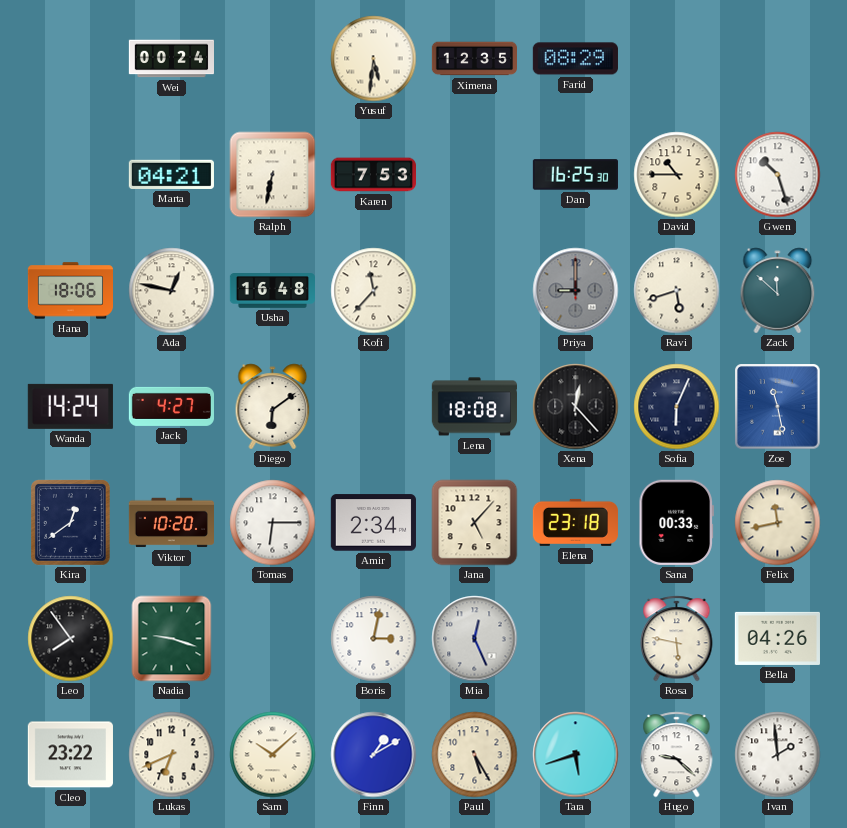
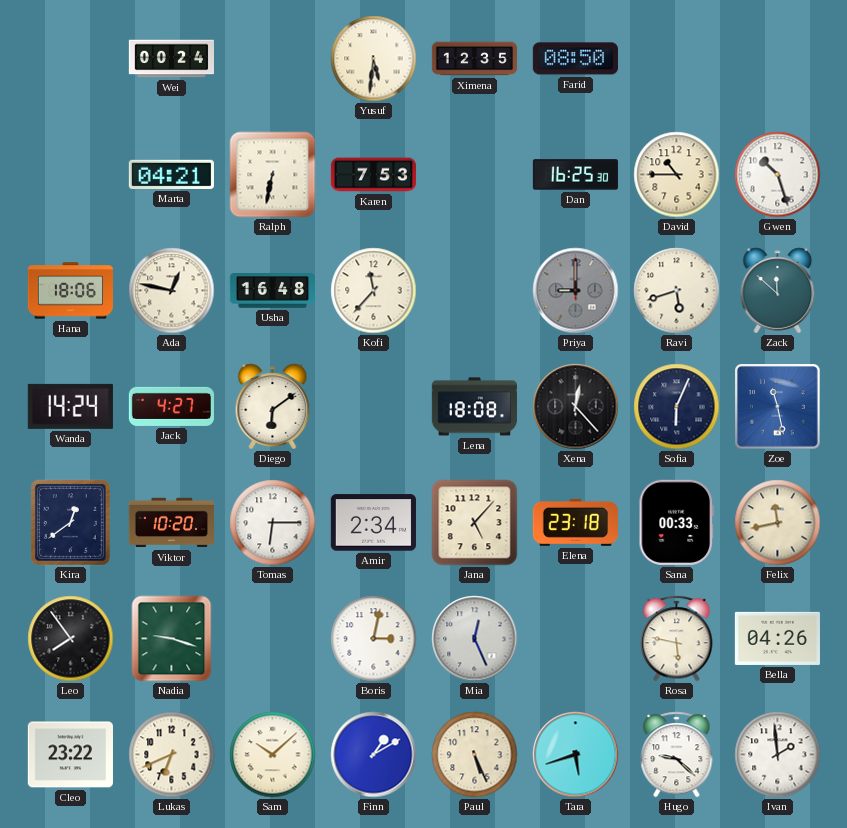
Farid: 08:29 -> 08:50
Paul: 5:25 -> 5:26
